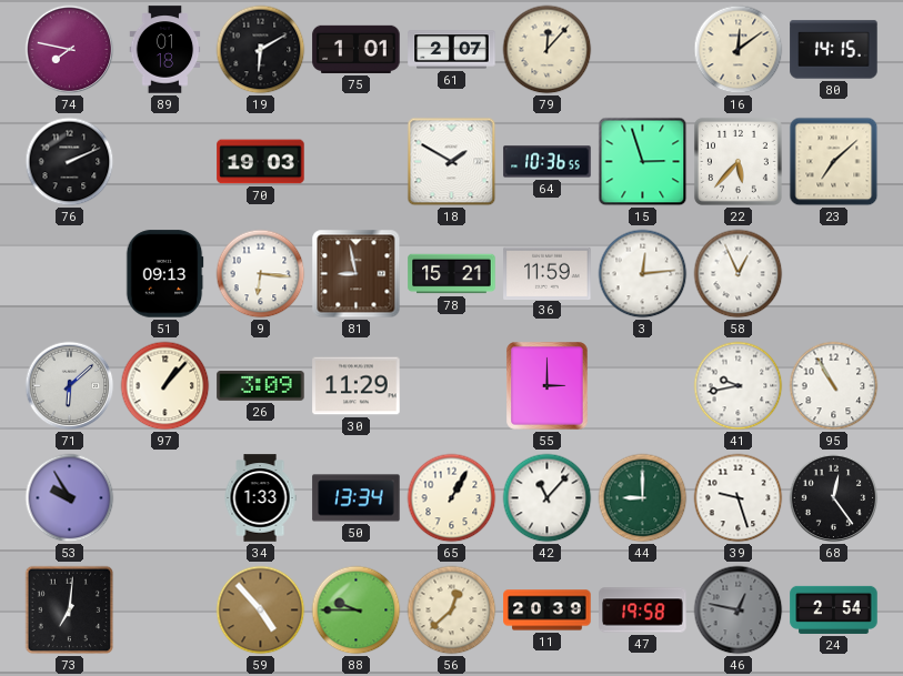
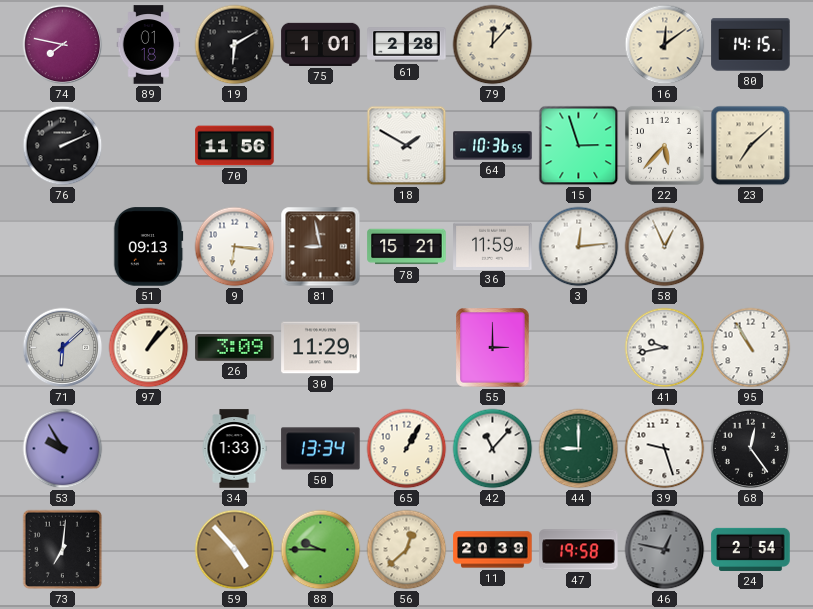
61: 2:07 -> 2:28
70: 19:03 -> 11:56
